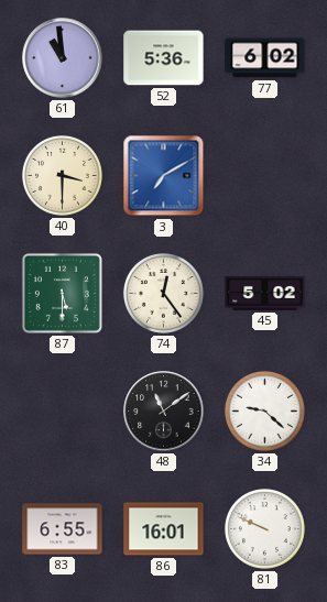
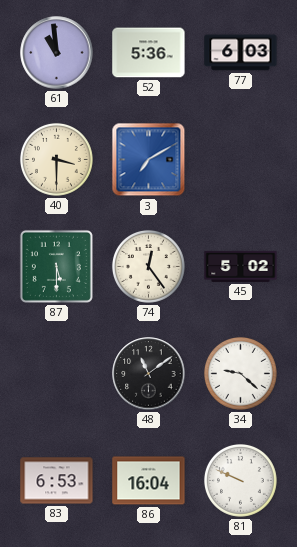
77: 6:02 -> 6:03
83: 6:55 -> 6:53
86: 16:01 -> 16:04
